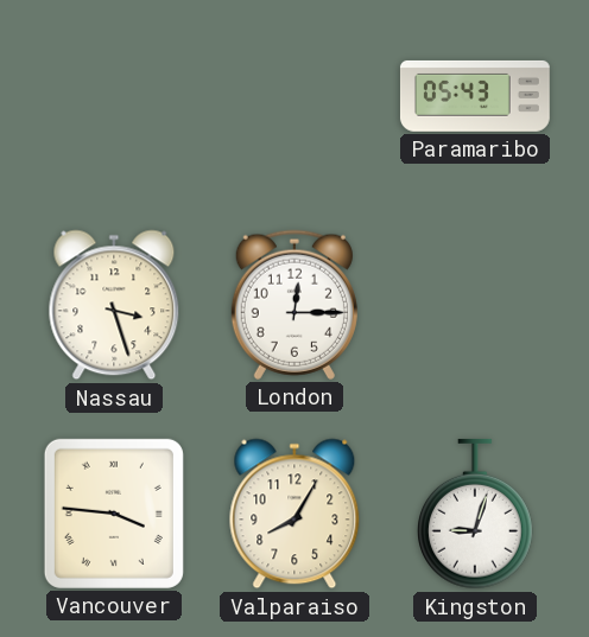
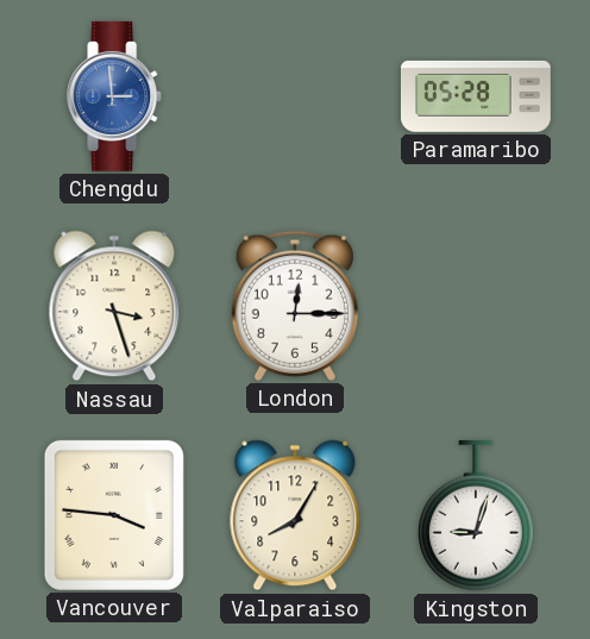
Chengdu: none -> 2:59
Paramaribo: 05:43 -> 05:28
